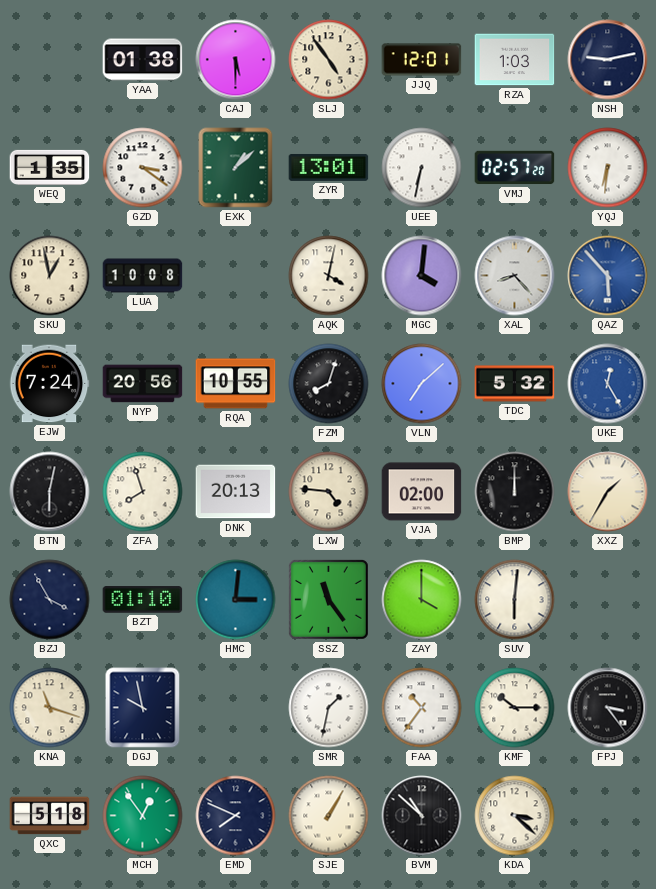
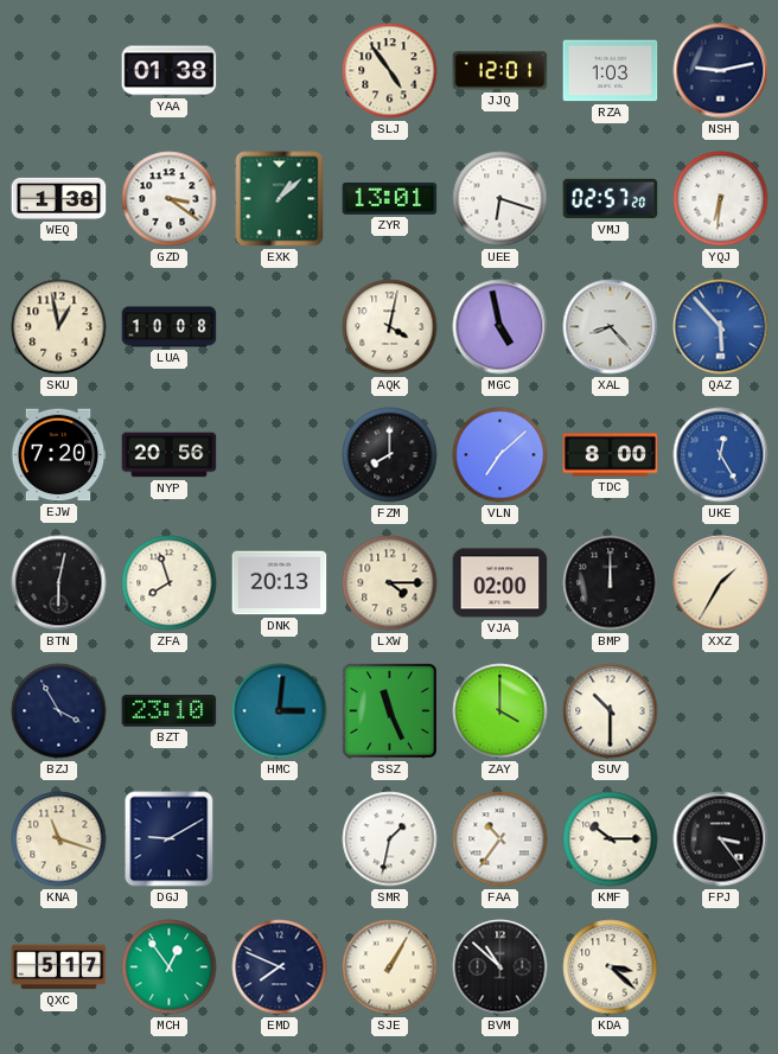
CAJ: 5:30 -> none
WEQ: 1:35 -> 1:38
UEE: 6:32 -> 6:18
MGC: 4:01 -> 4:58
EJW: 7:24 -> 7:20
RQA: 10:55 -> none
FZM: 8:03 -> 8:00
TDC: 5:32 -> 8:00
LXW: 4:46 -> 4:15
BZT: 01:10 -> 23:10
SSZ: 11:24 -> 11:26
SUV: 6:01 -> 10:30
DGJ: 9:58 -> 9:10
QXC: 5:18 -> 5:17
